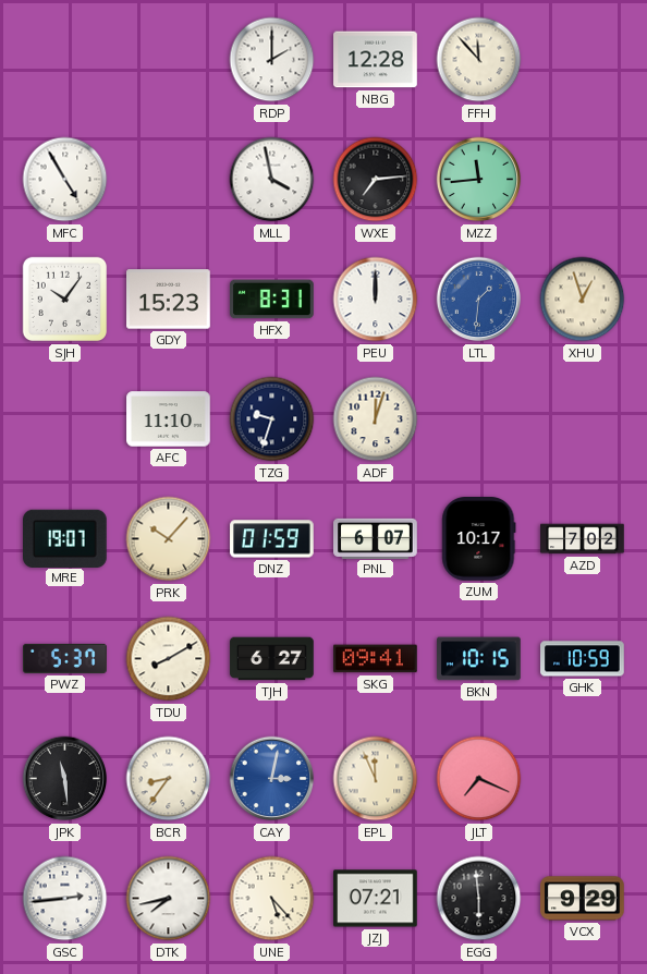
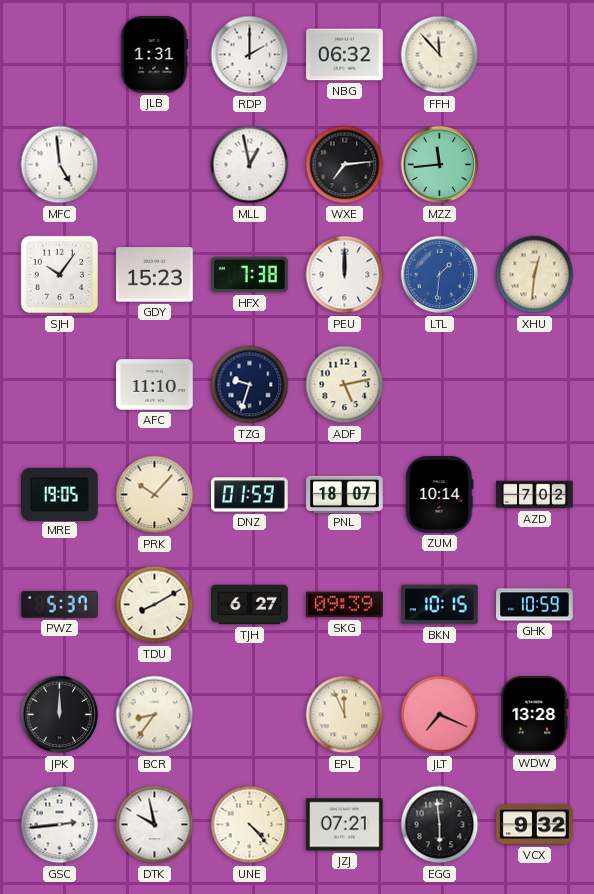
JLB: none -> 1:31
NBG: 12:28 -> 06:32
MFC: 4:55 -> 4:59
MLL: 3:58 -> 12:58
HFX: 8:31 -> 7:38
XHU: 12:57 -> 12:31
ADF: 12:03 -> 5:13
MRE: 19:07 -> 19:05
PNL: 6:07 -> 18:07
ZUM: 10:17 -> 10:14
SKG: 09:41 -> 09:39
JPK: 11:29 -> 12:00
CAY: 3:02 -> none
WDW: none -> 13:28
DTK: 7:43 -> 9:58
UNE: 5:23 -> 4:23
VCX: 9:29 -> 9:32
